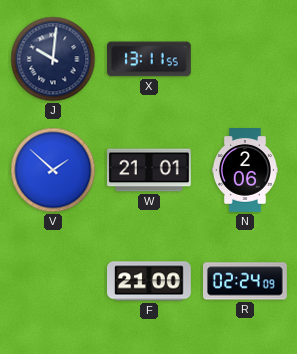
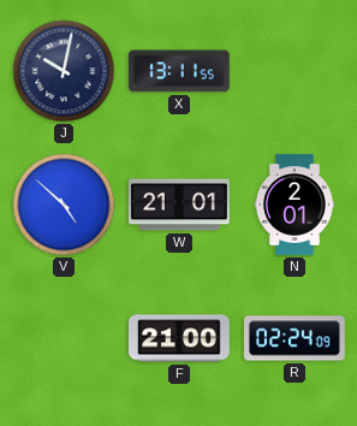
J: 10:01 -> 10:02
V: 1:52 -> 4:52
N: 2:06 -> 2:01
